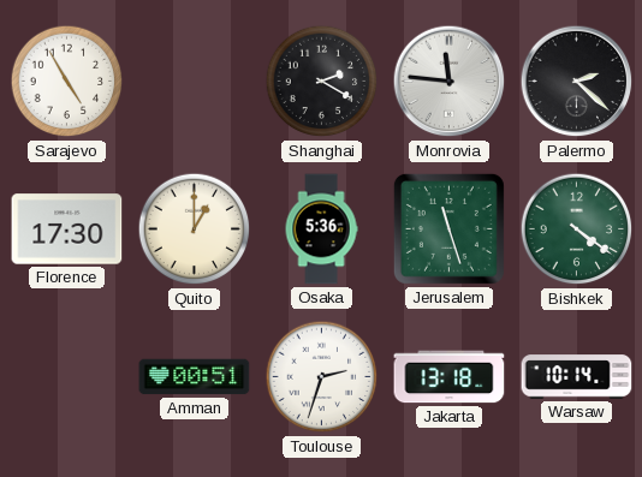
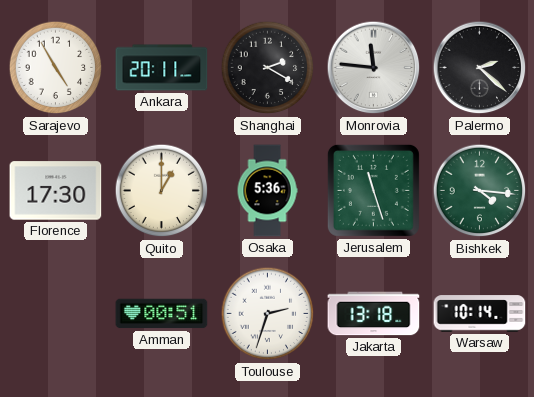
Ankara: none -> 20:11
Bishkek: 4:21 -> 4:16
